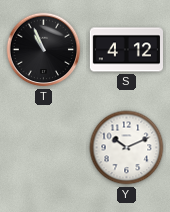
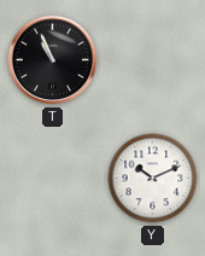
S: 4:12 -> none
